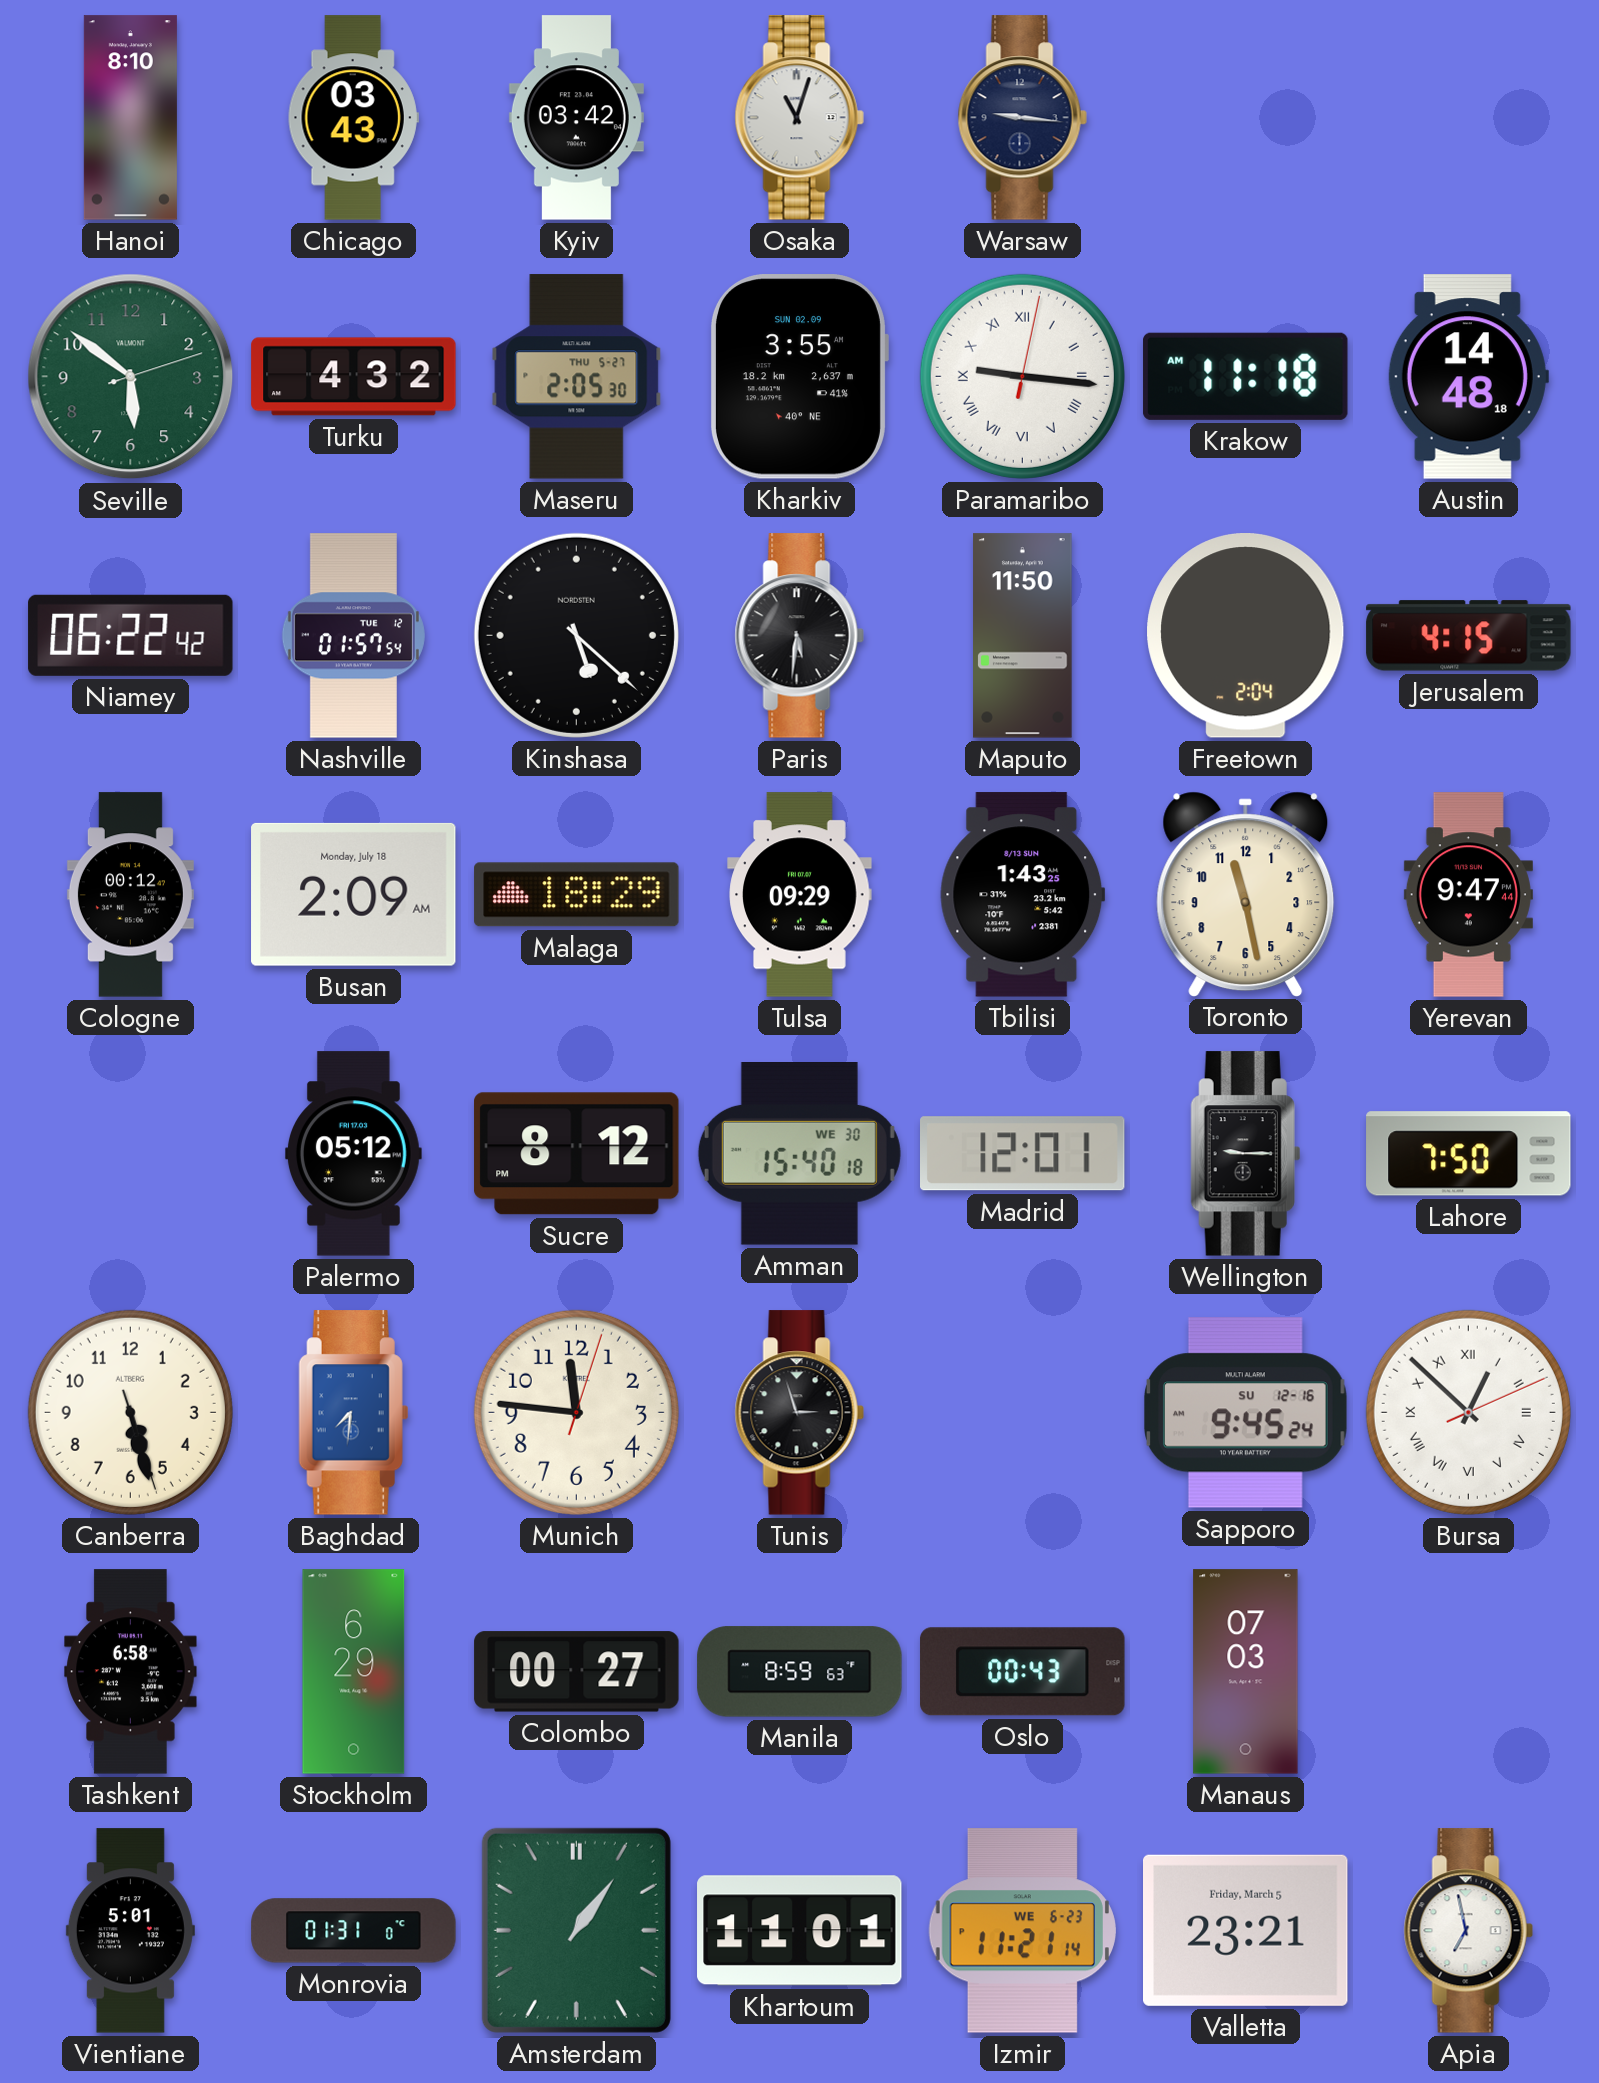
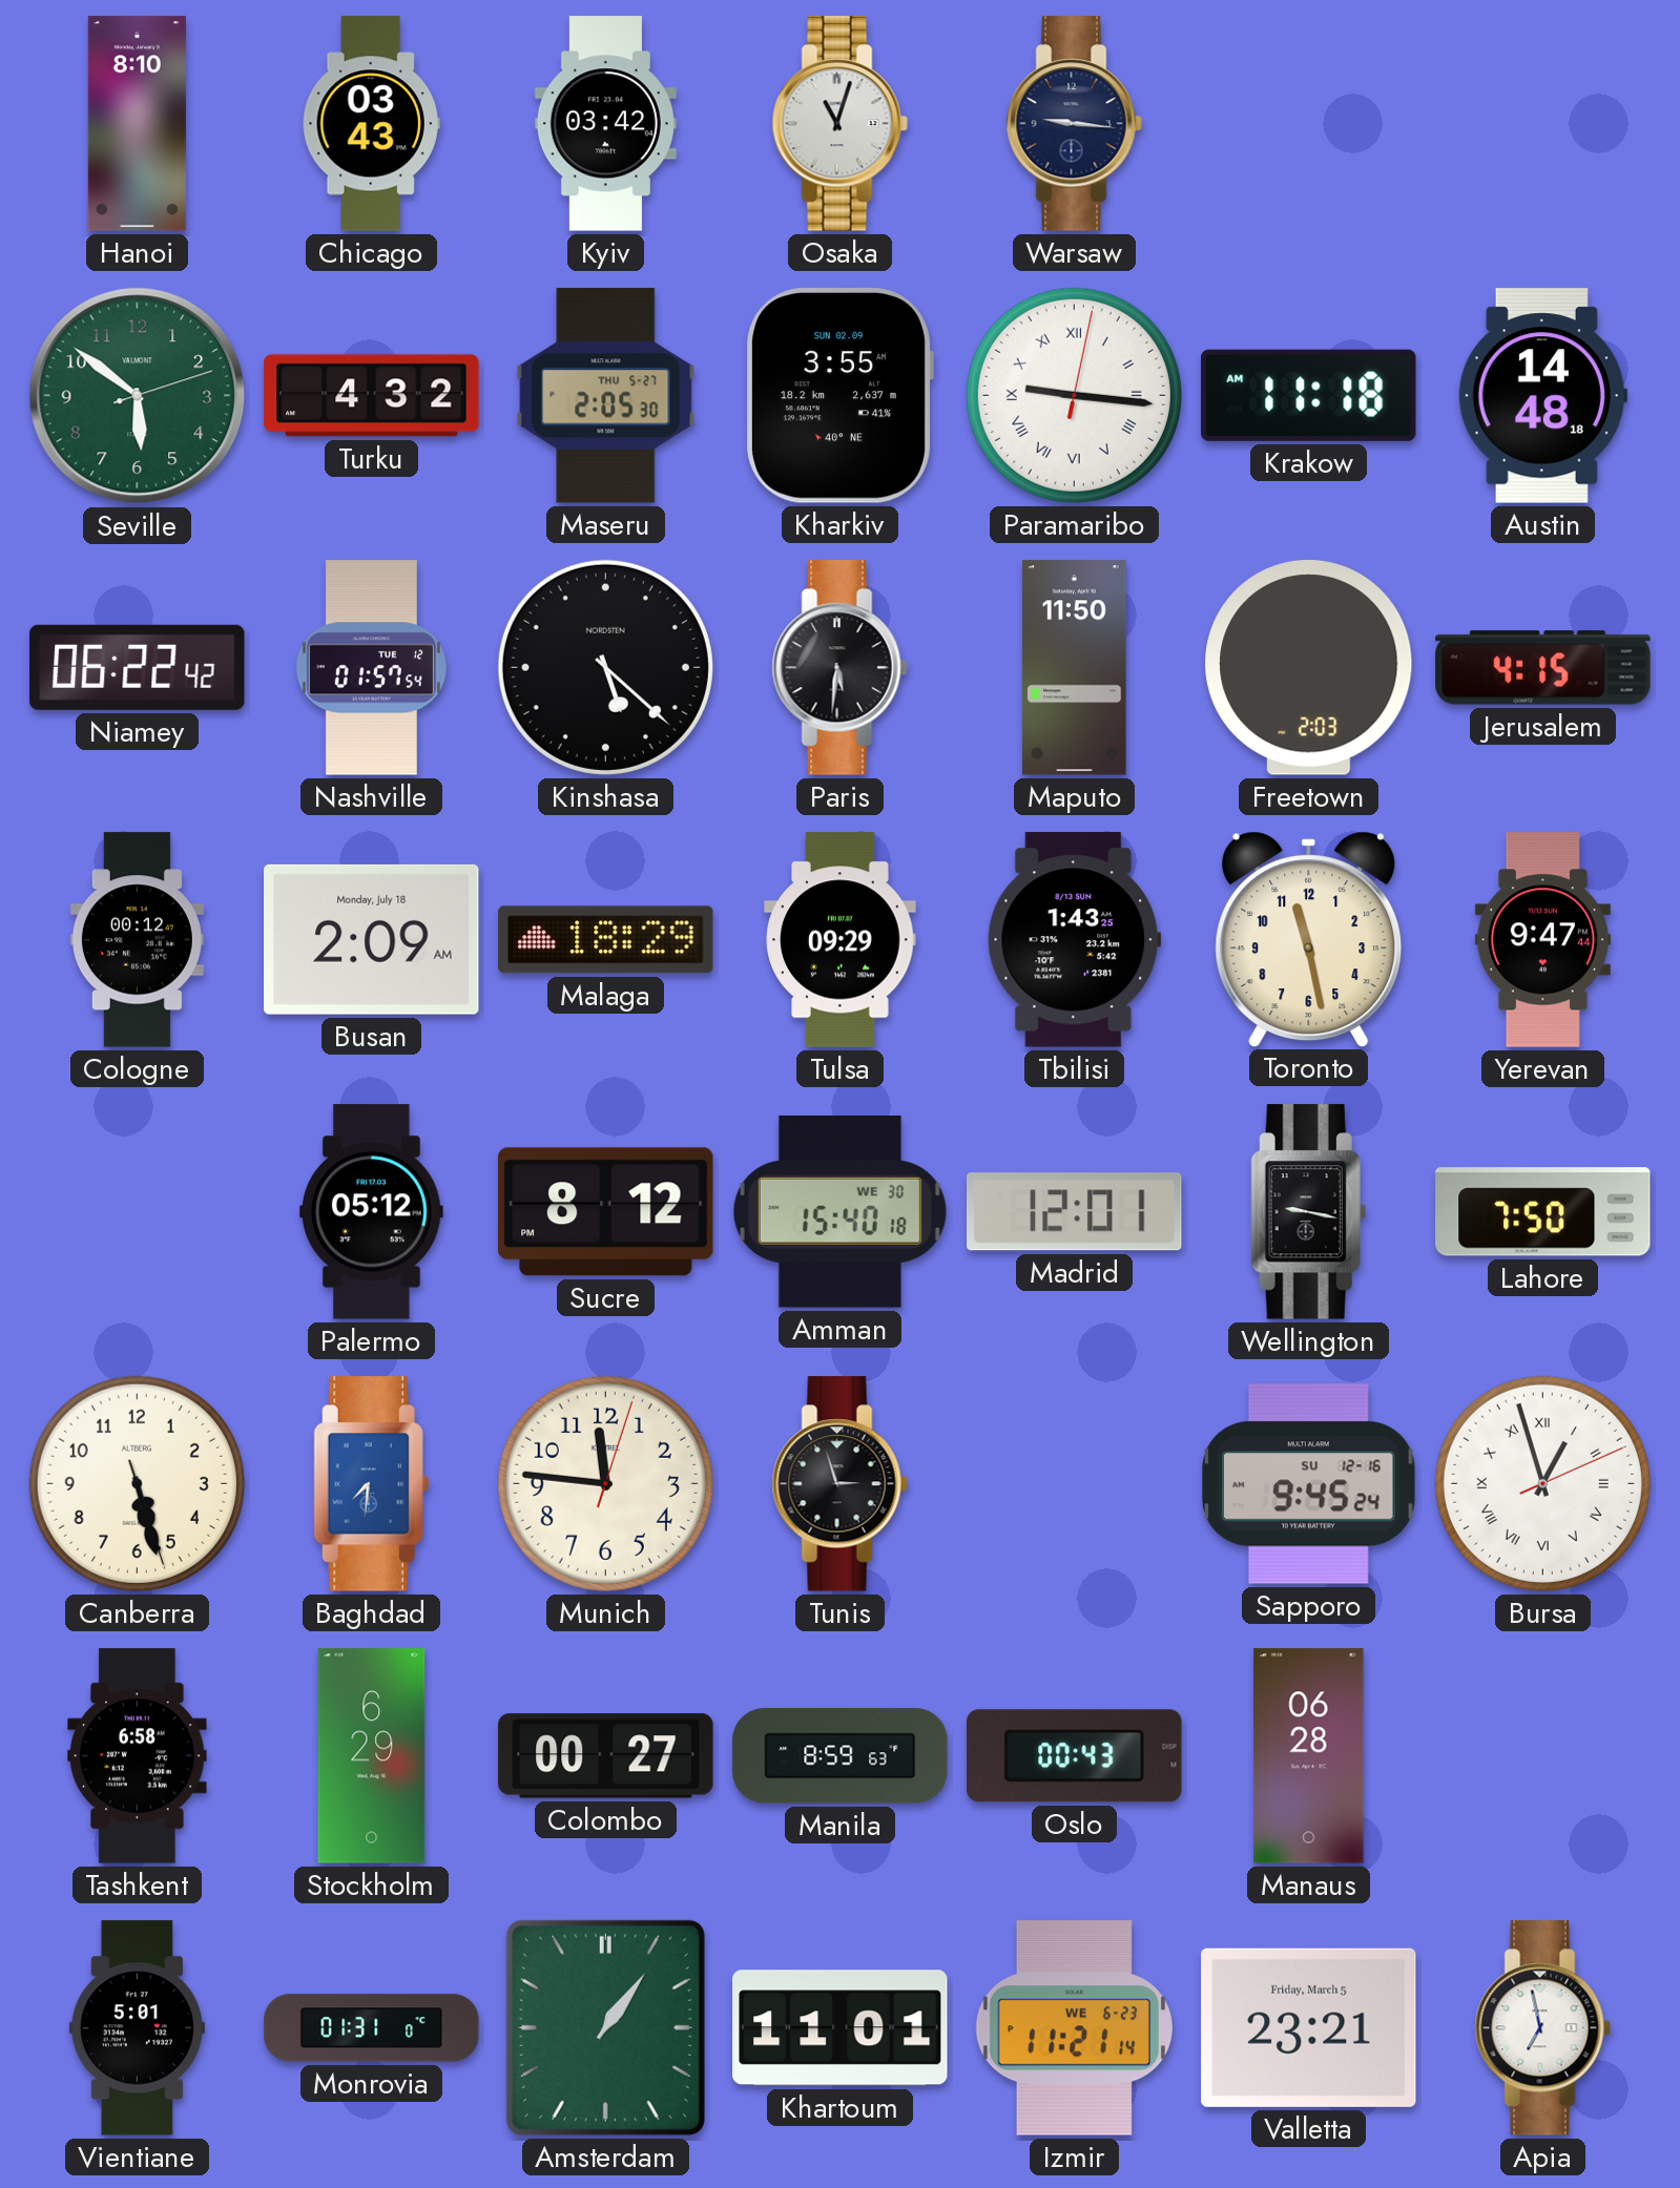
Freetown: 2:04 -> 2:03
Wellington: 9:15 -> 9:17
Bursa: 12:52 -> 12:57
Manaus: 07:03 -> 06:28
